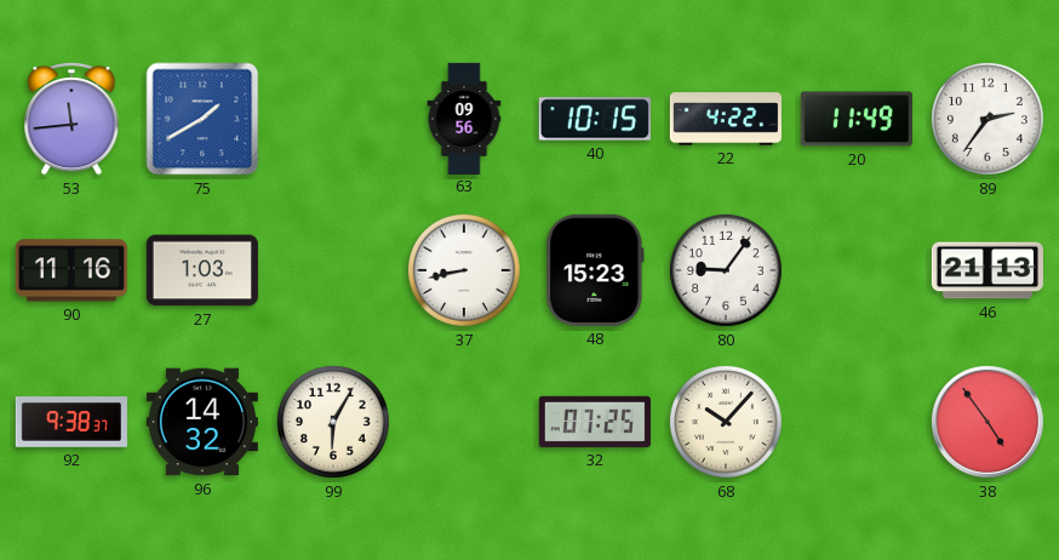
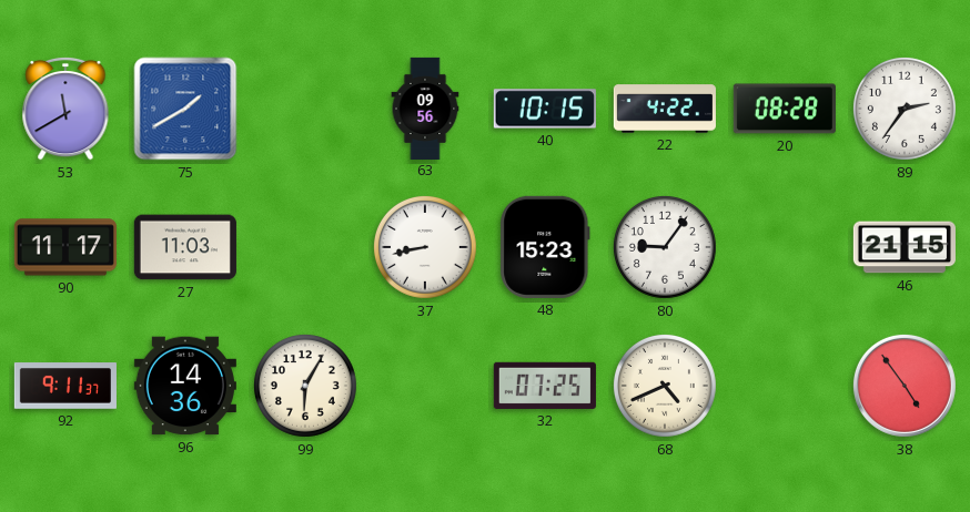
53: 11:44 -> 11:40
20: 11:49 -> 08:28
90: 11:16 -> 11:17
27: 1:03 -> 11:03
46: 21:13 -> 21:15
92: 9:38 -> 9:11
96: 14:32 -> 14:36
68: 10:07 -> 4:41
